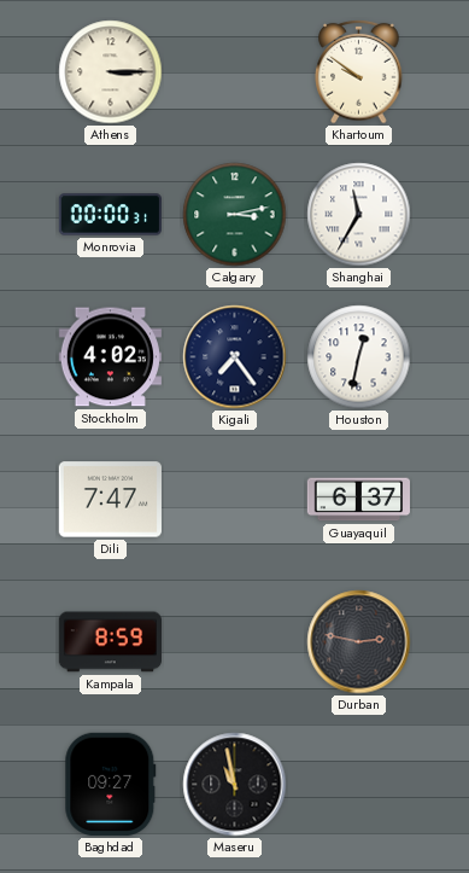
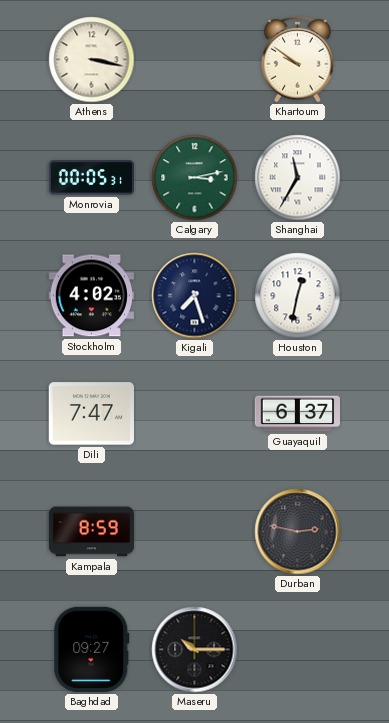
Athens: 3:15 -> 3:17
Monrovia: 00:00 -> 00:05
Kigali: 7:24 -> 7:27
Maseru: 10:58 -> 10:15
